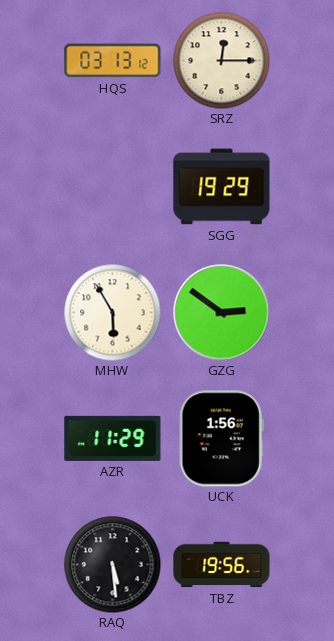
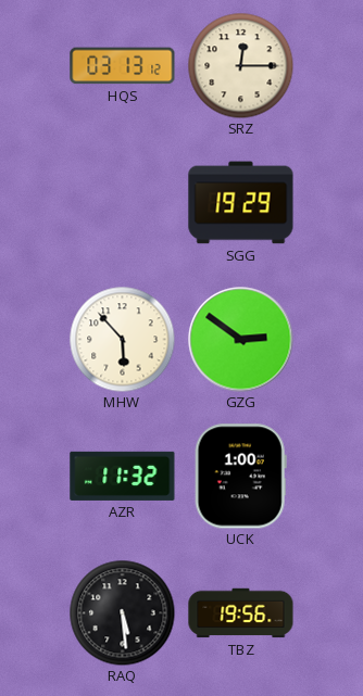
MHW: 5:55 -> 5:53
AZR: 11:29 -> 11:32
UCK: 1:56 -> 1:00
